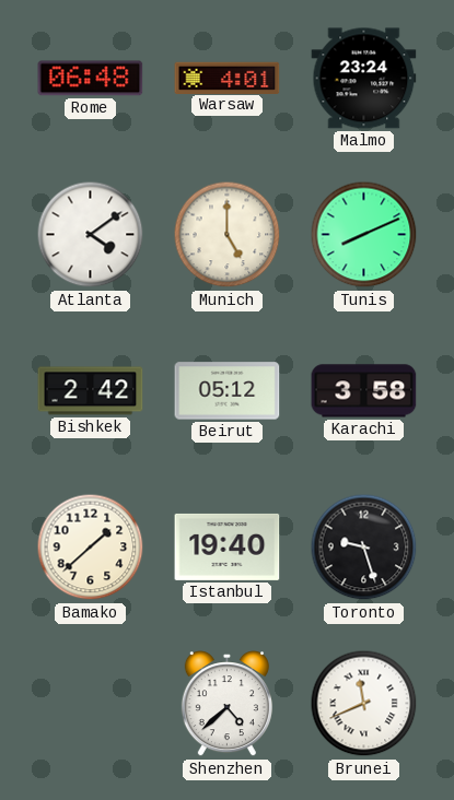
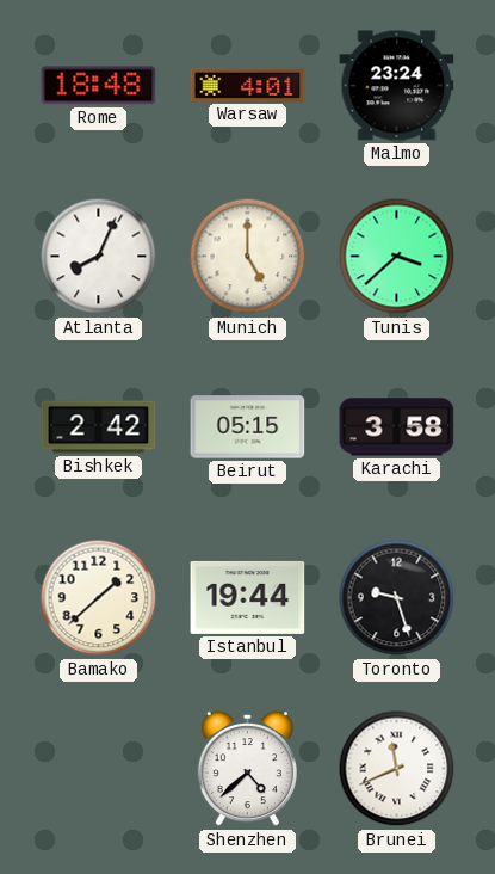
Rome: 06:48 -> 18:48
Atlanta: 4:09 -> 8:04
Tunis: 8:11 -> 3:38
Beirut: 05:12 -> 05:15
Istanbul: 19:40 -> 19:44
